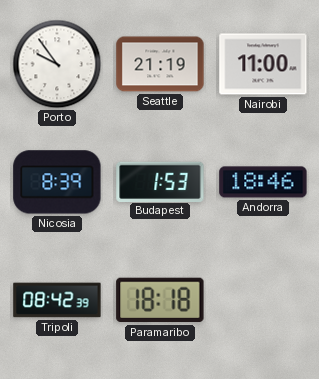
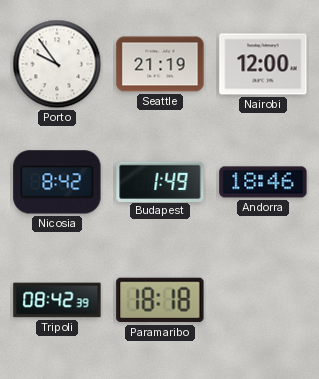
Nairobi: 11:00 -> 12:00
Nicosia: 8:39 -> 8:42
Budapest: 1:53 -> 1:49
